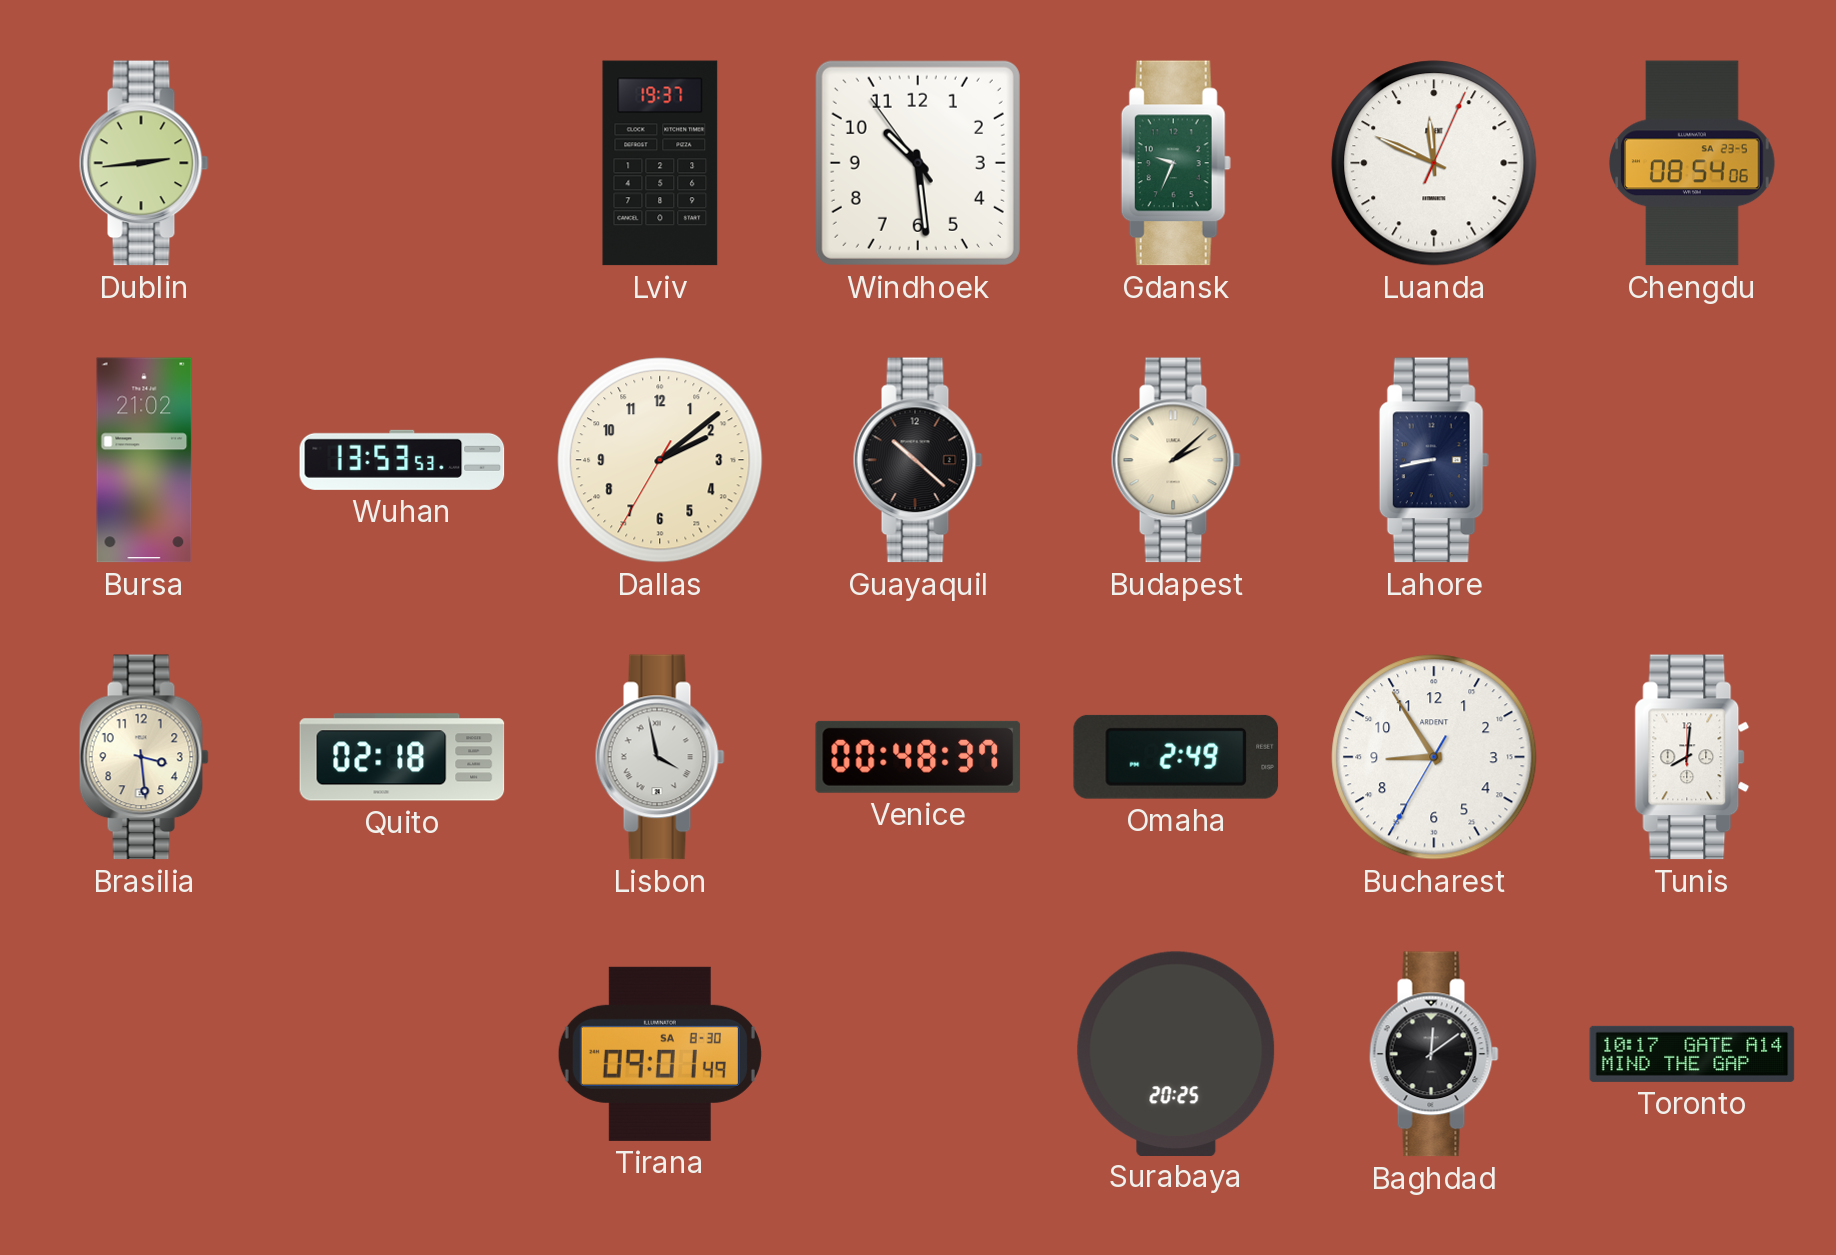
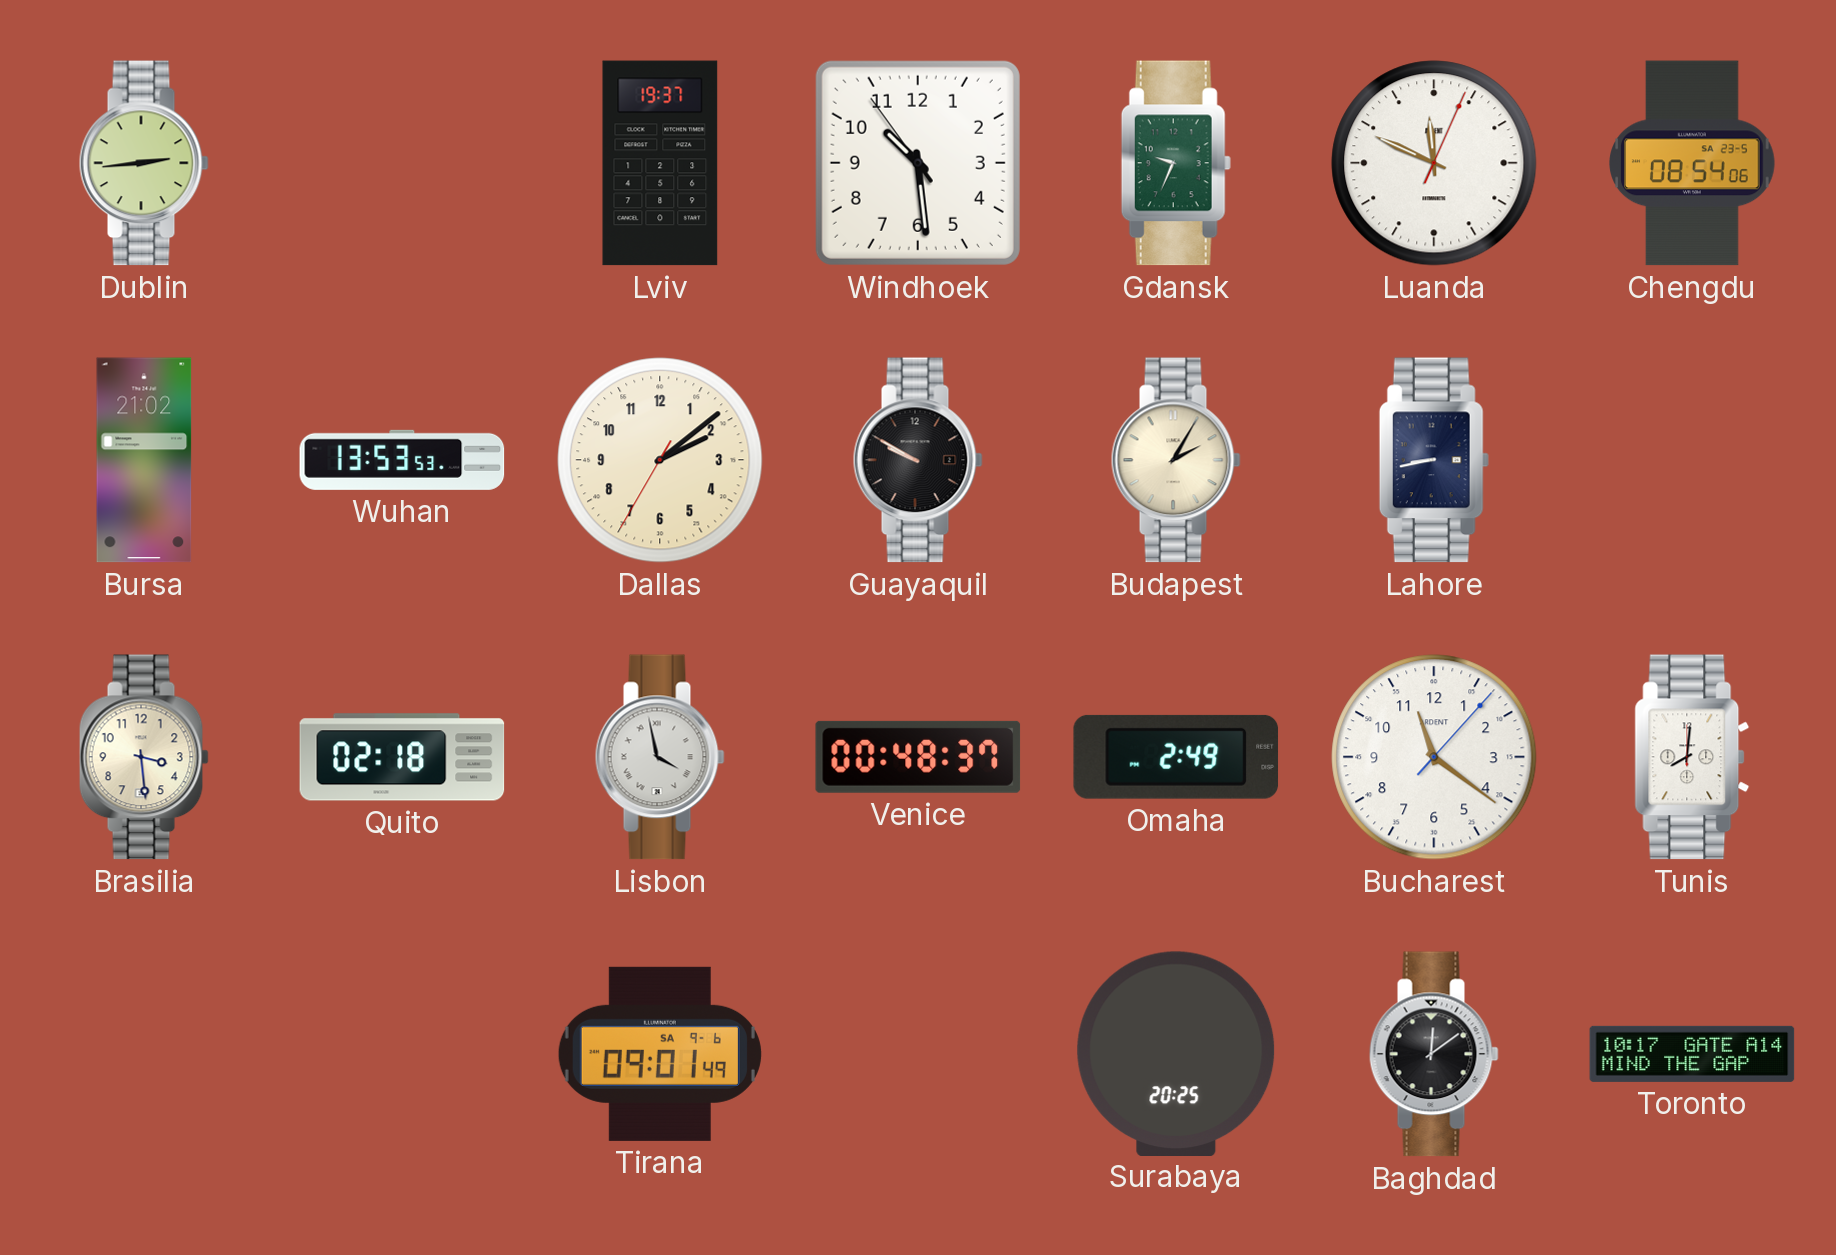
Guayaquil: 10:22 -> 9:50
Budapest: 2:08 -> 2:05
Bucharest: 8:54 -> 11:21
Tirana date: SA 8-30 -> SA 9-6
